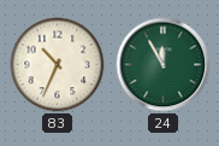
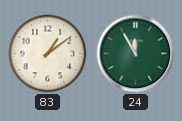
83: 10:34 -> 1:09
